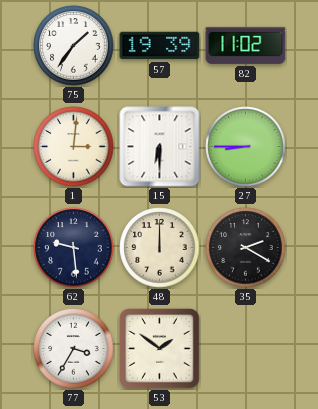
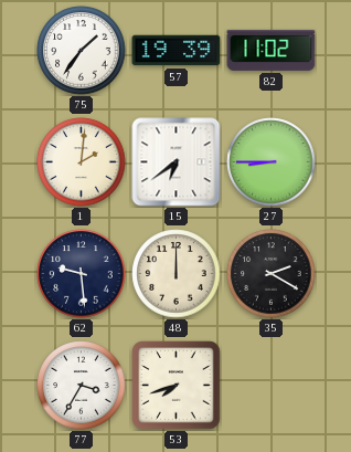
1: 3:01 -> 2:01
15: 6:30 -> 6:39
53: 1:51 -> 7:42
